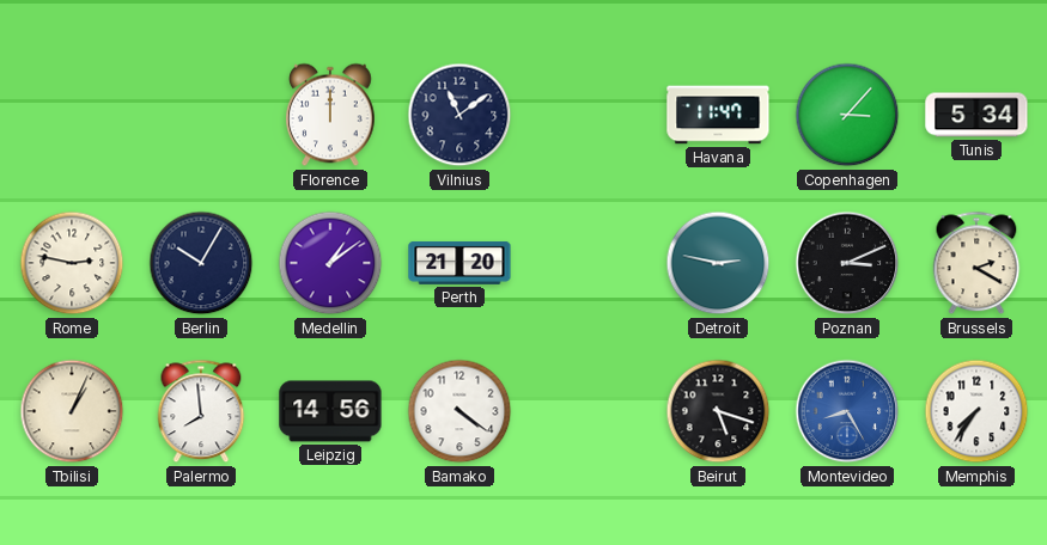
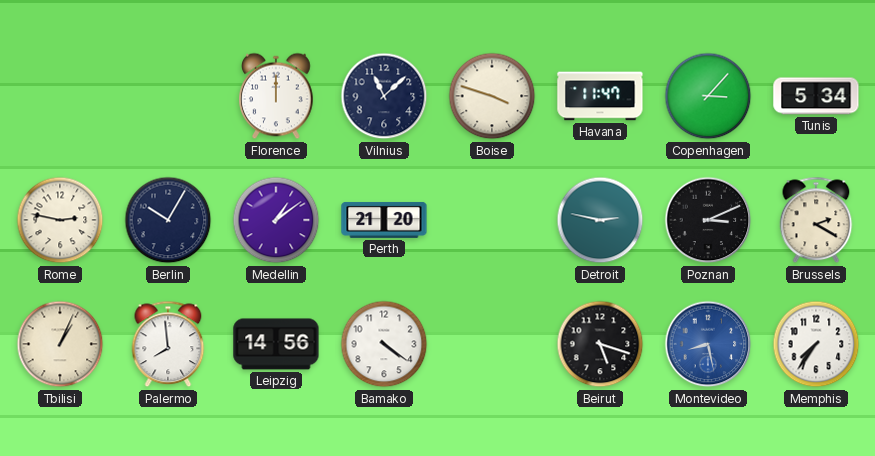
Vilnius: 11:09 -> 11:08
Boise: none -> 3:48
Montevideo: 8:25 -> 8:28
